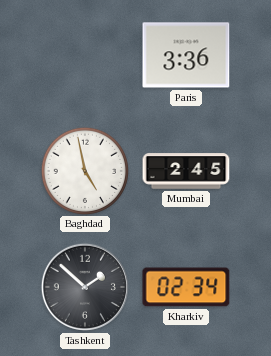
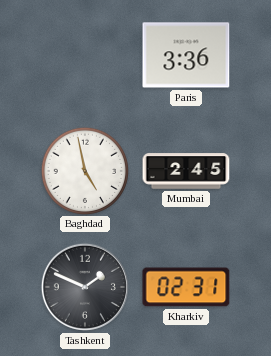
Tashkent: 1:52 -> 1:49
Kharkiv: 02:34 -> 02:31
